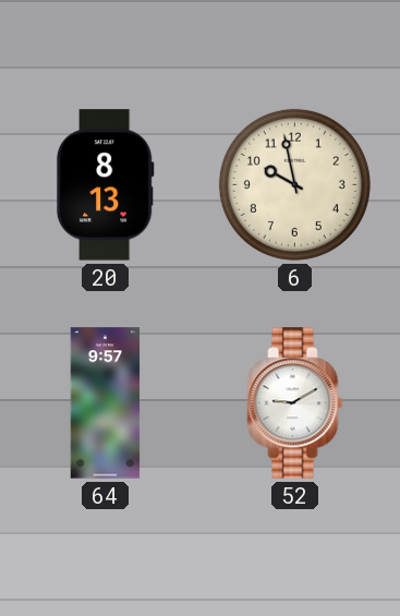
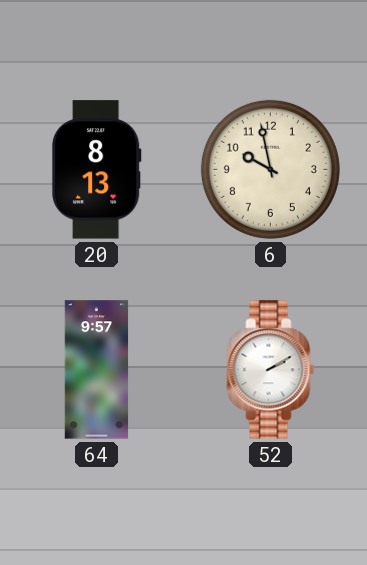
52: 9:10 -> 2:10
